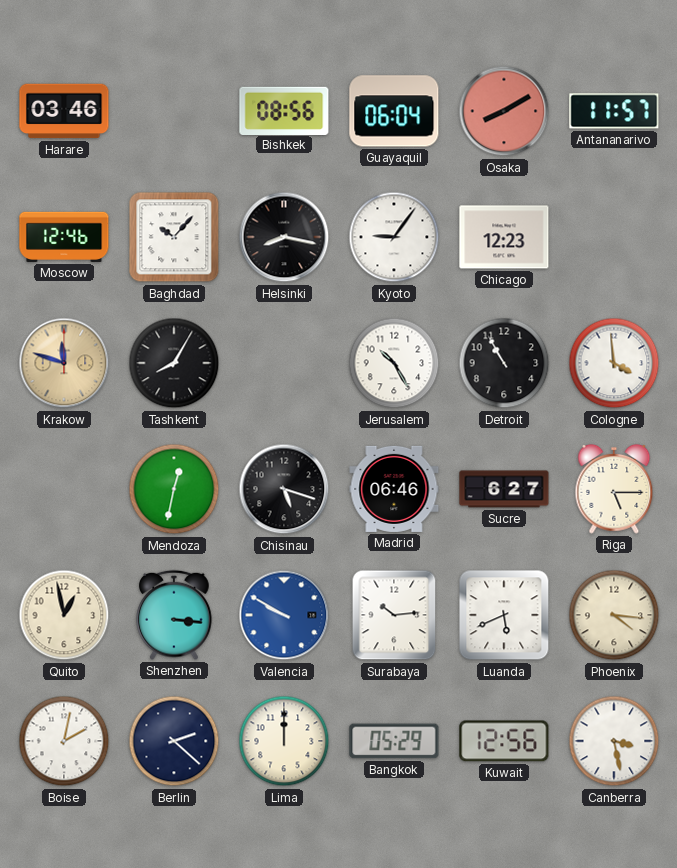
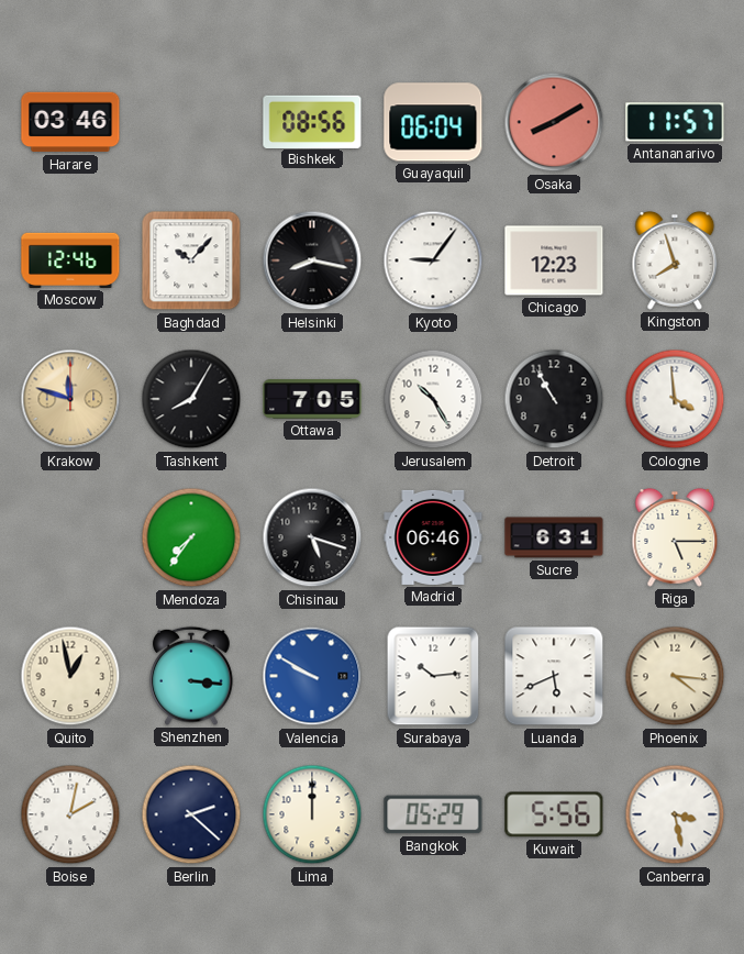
Kingston: none -> 7:57
Ottawa: none -> 7:05
Mendoza: 12:32 -> 7:36
Sucre: 6:27 -> 6:31
Kuwait: 12:56 -> 5:56
